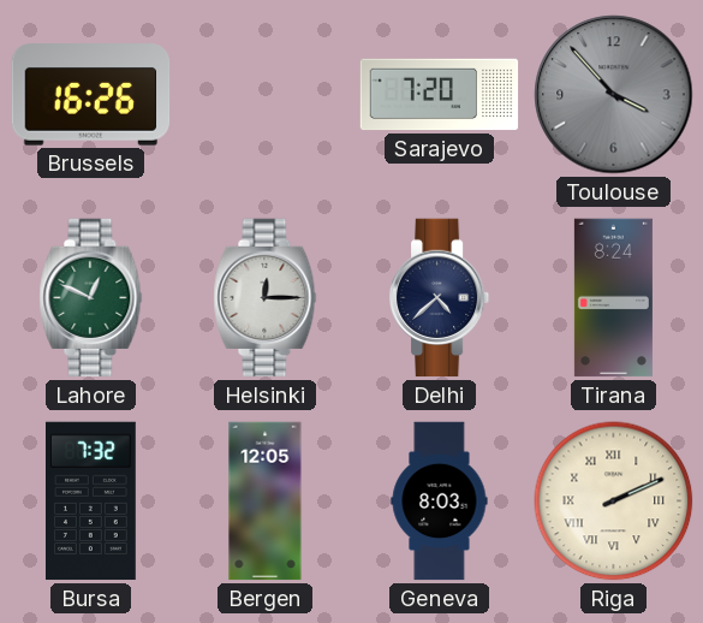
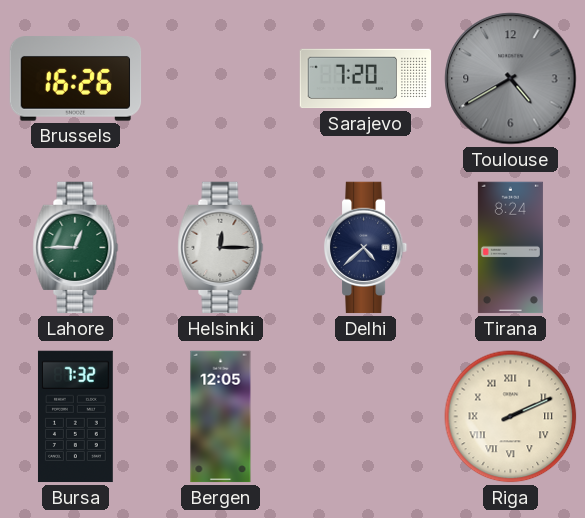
Toulouse: 3:53 -> 4:40
Lahore: 12:49 -> 12:45
Geneva: 8:03 -> none
